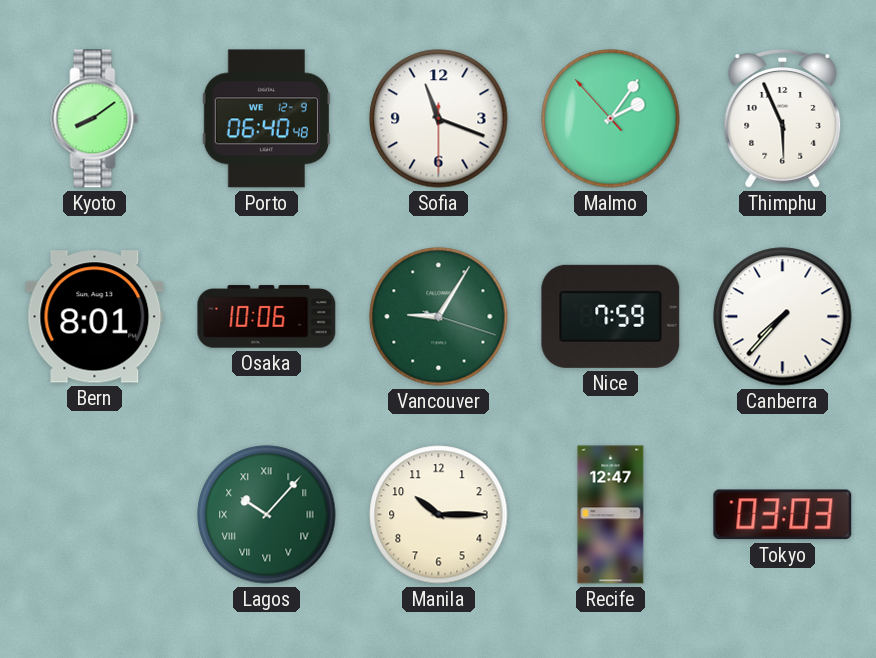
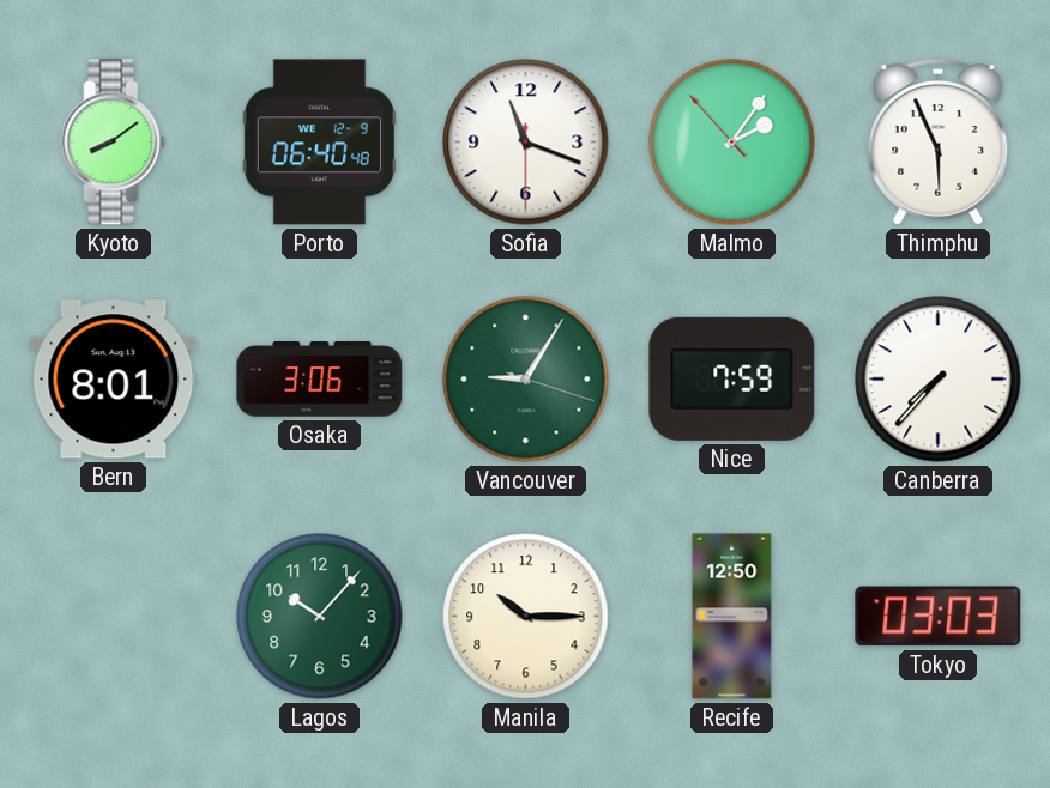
Osaka: 10:06 -> 3:06
Lagos numerals: Roman -> Arabic
Recife: 12:47 -> 12:50
